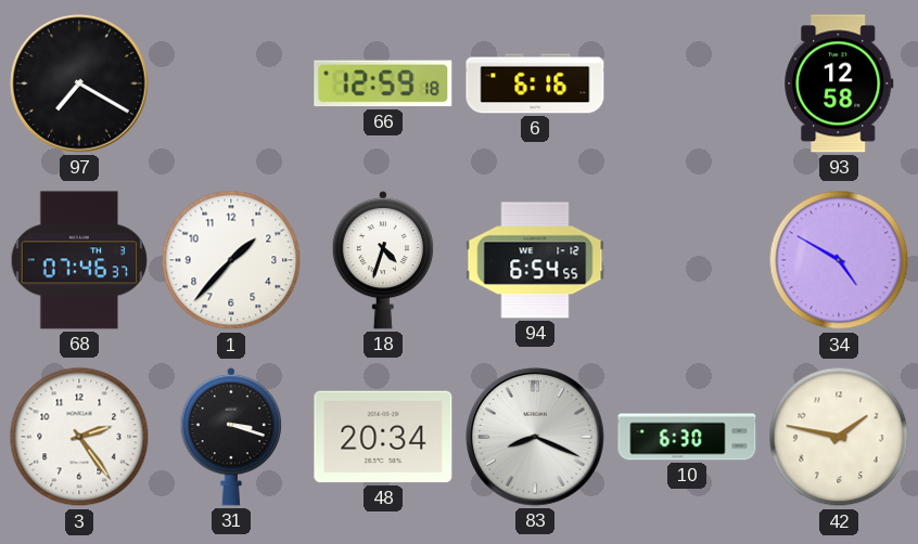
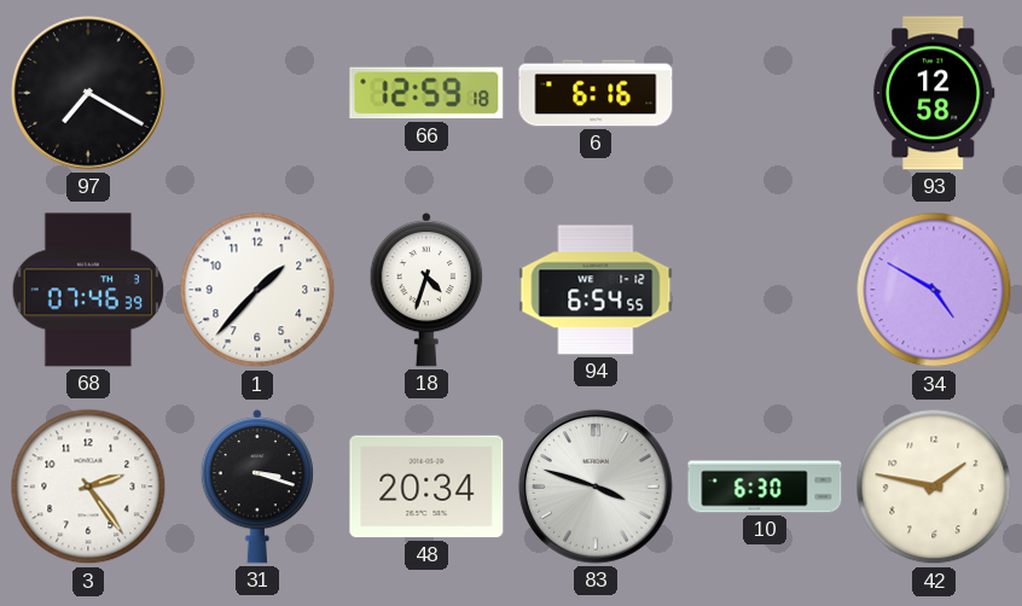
68: 07:46:37 -> 07:46:39
83: 8:19 -> 3:48
